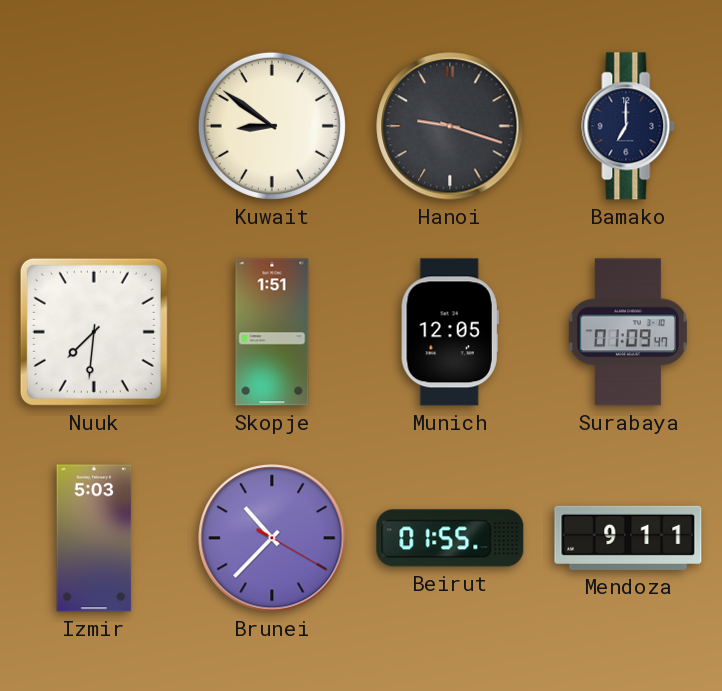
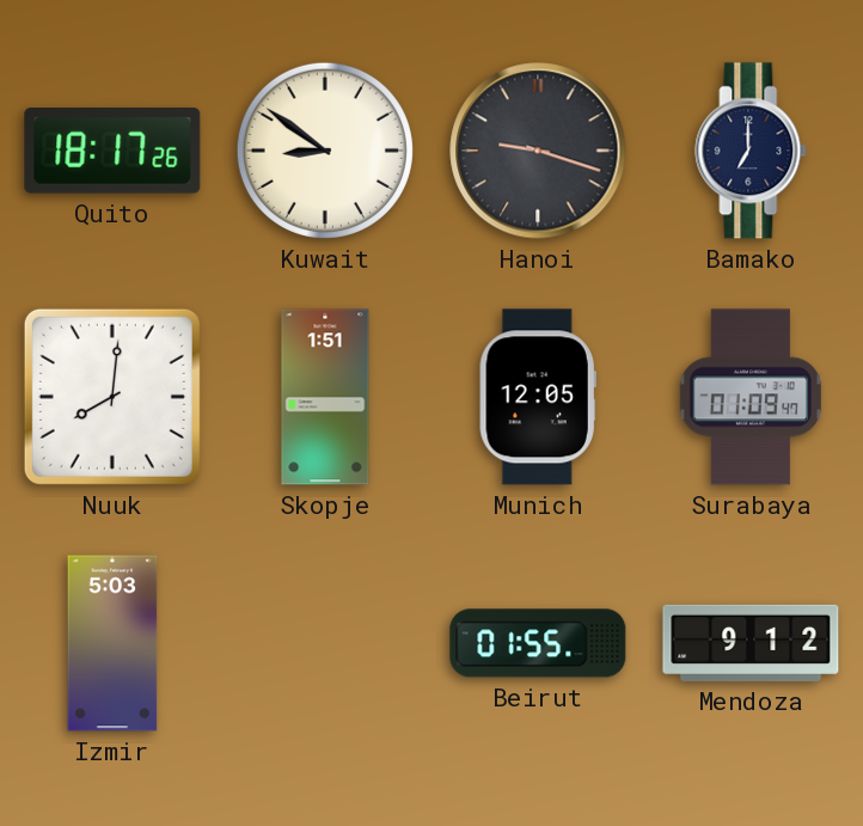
Quito: none -> 18:17
Nuuk: 7:31 -> 8:01
Brunei: 10:37 -> none
Mendoza: 9:11 -> 9:12
